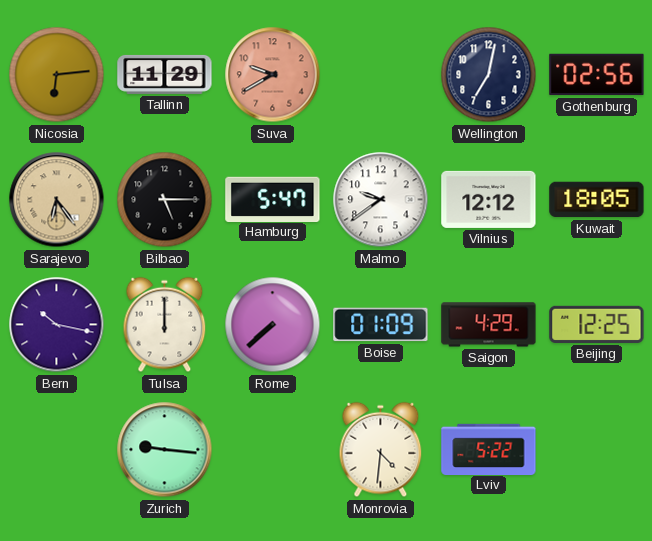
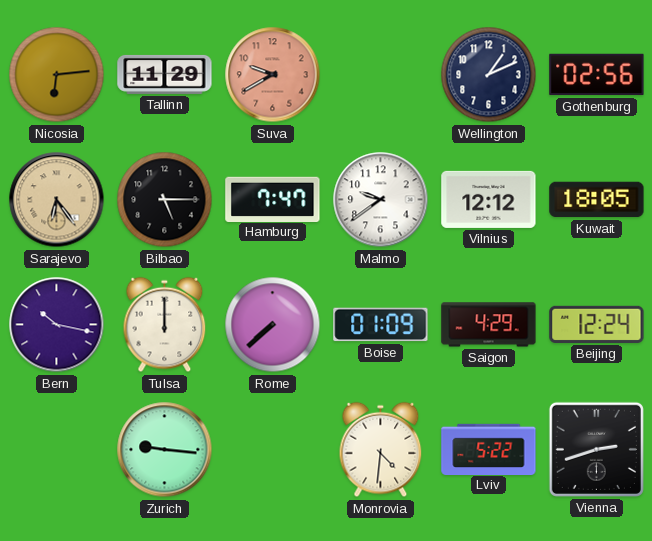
Wellington: 7:02 -> 1:11
Hamburg: 5:47 -> 7:47
Beijing: 12:25 -> 12:24
Vienna: none -> 2:42
